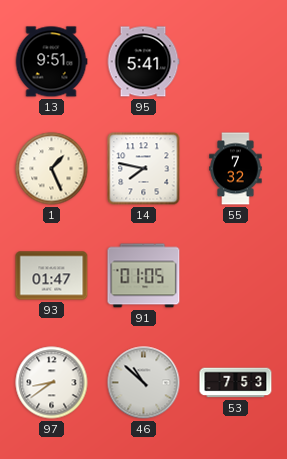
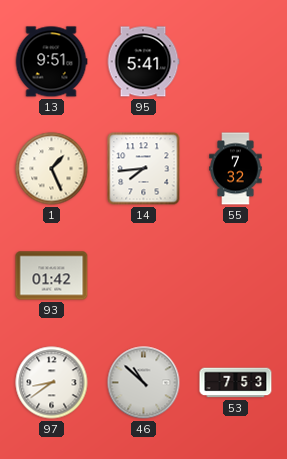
14: 7:47 -> 7:44
93: 01:47 -> 01:42
91: 01:05 -> none
